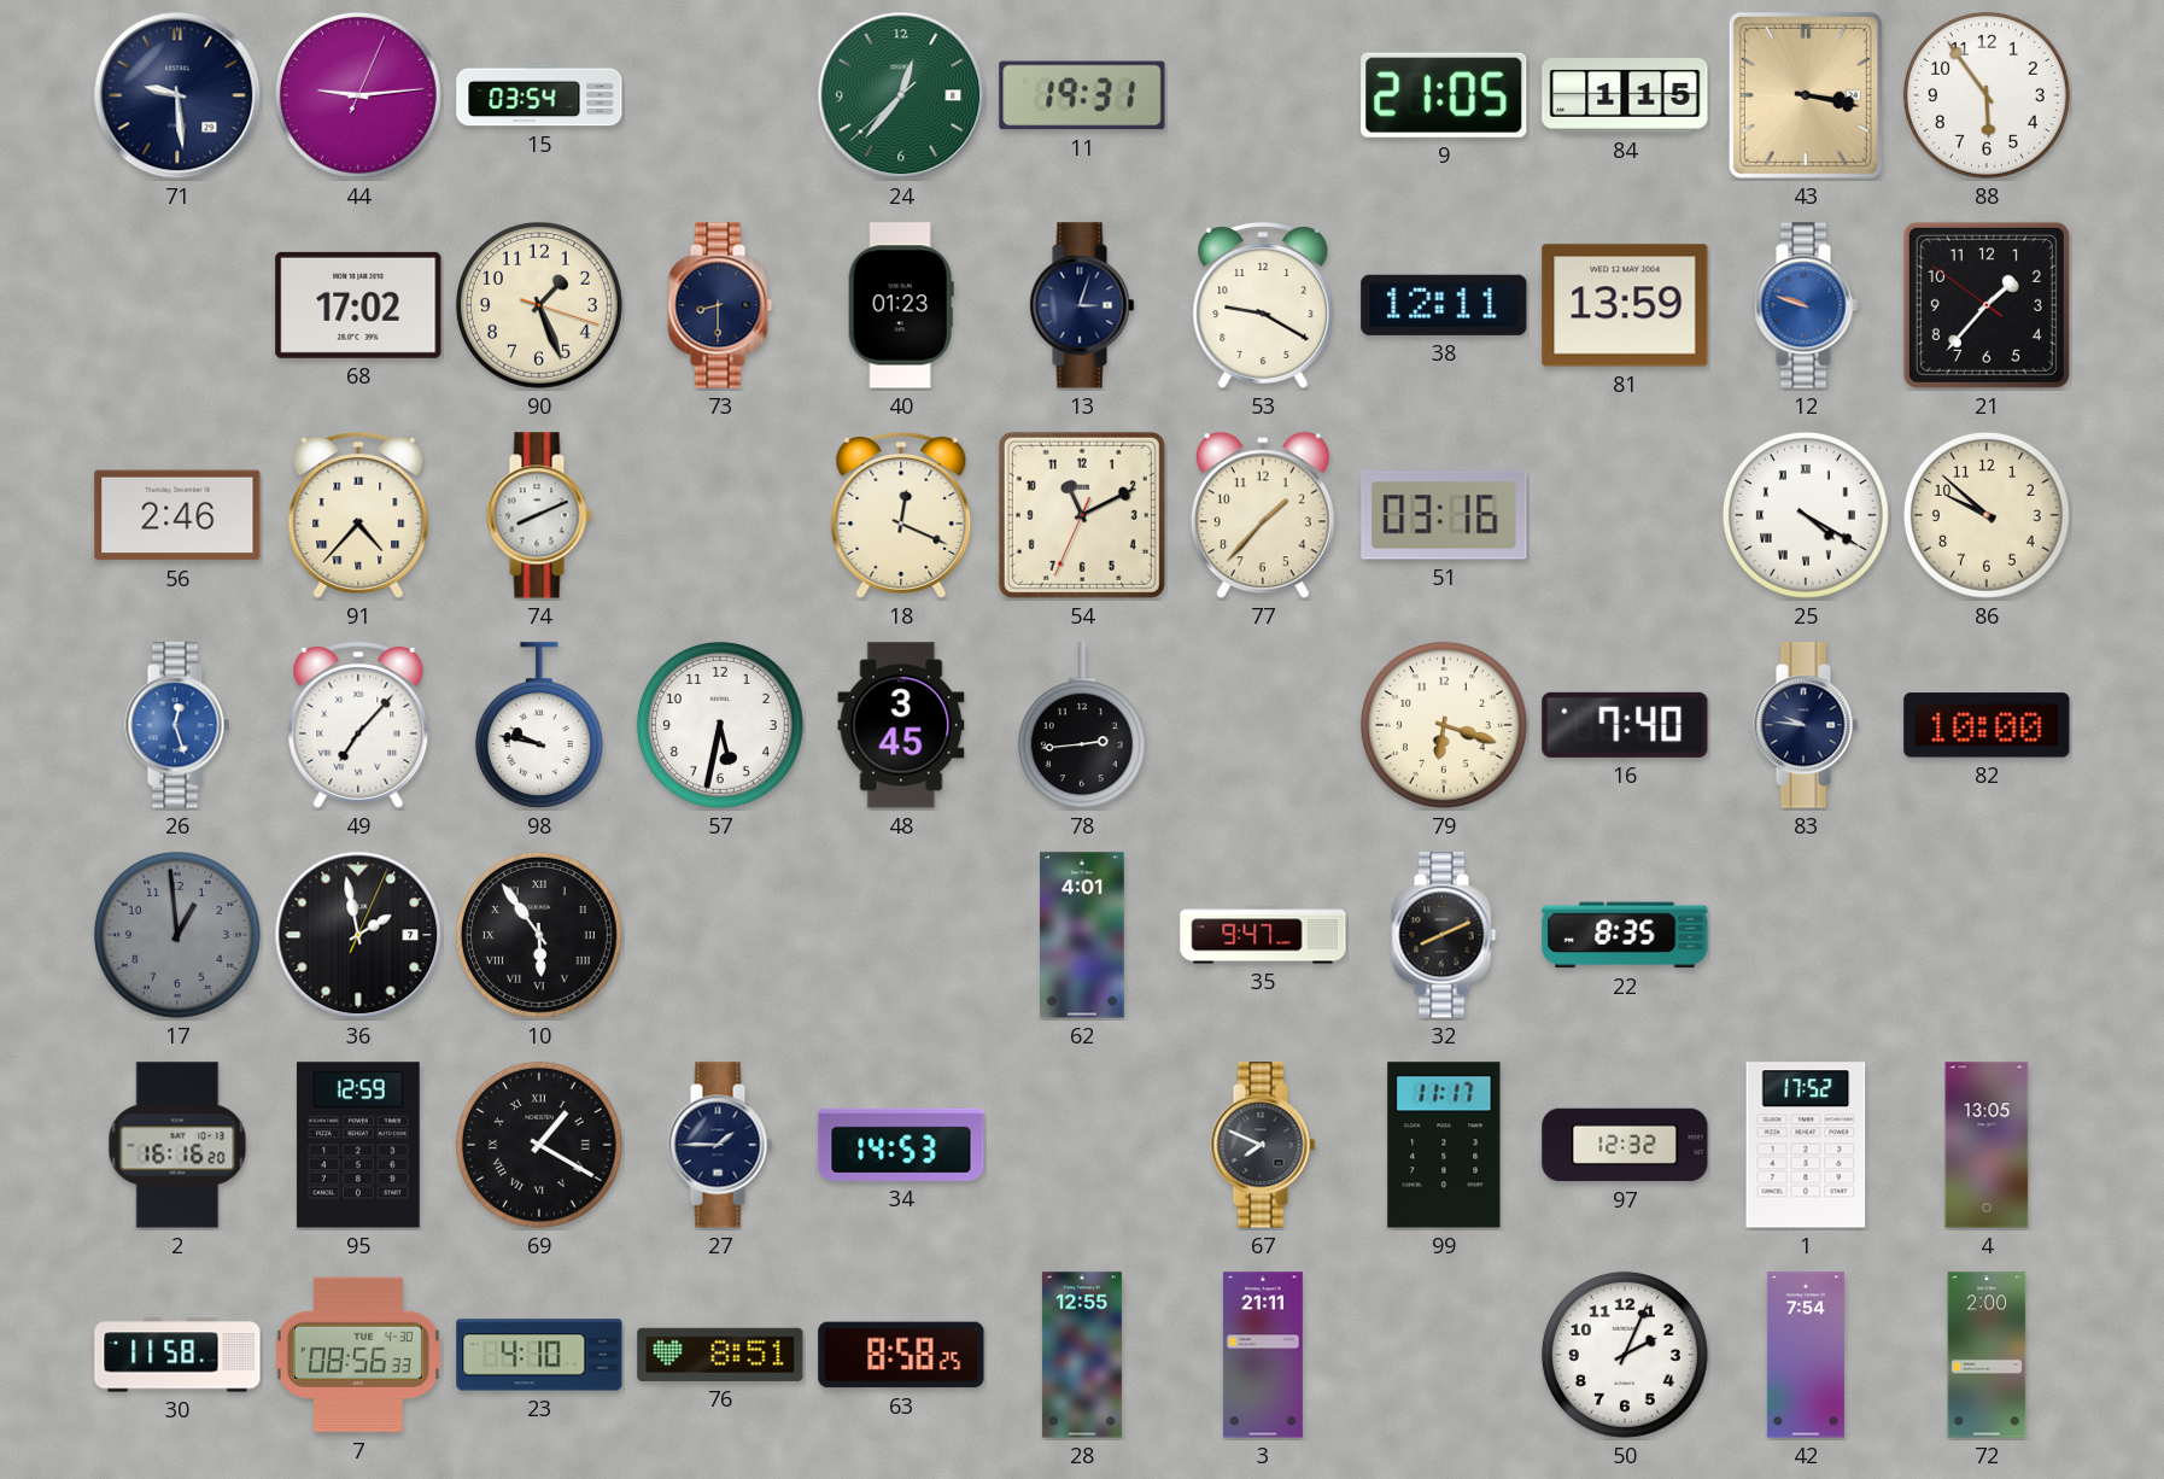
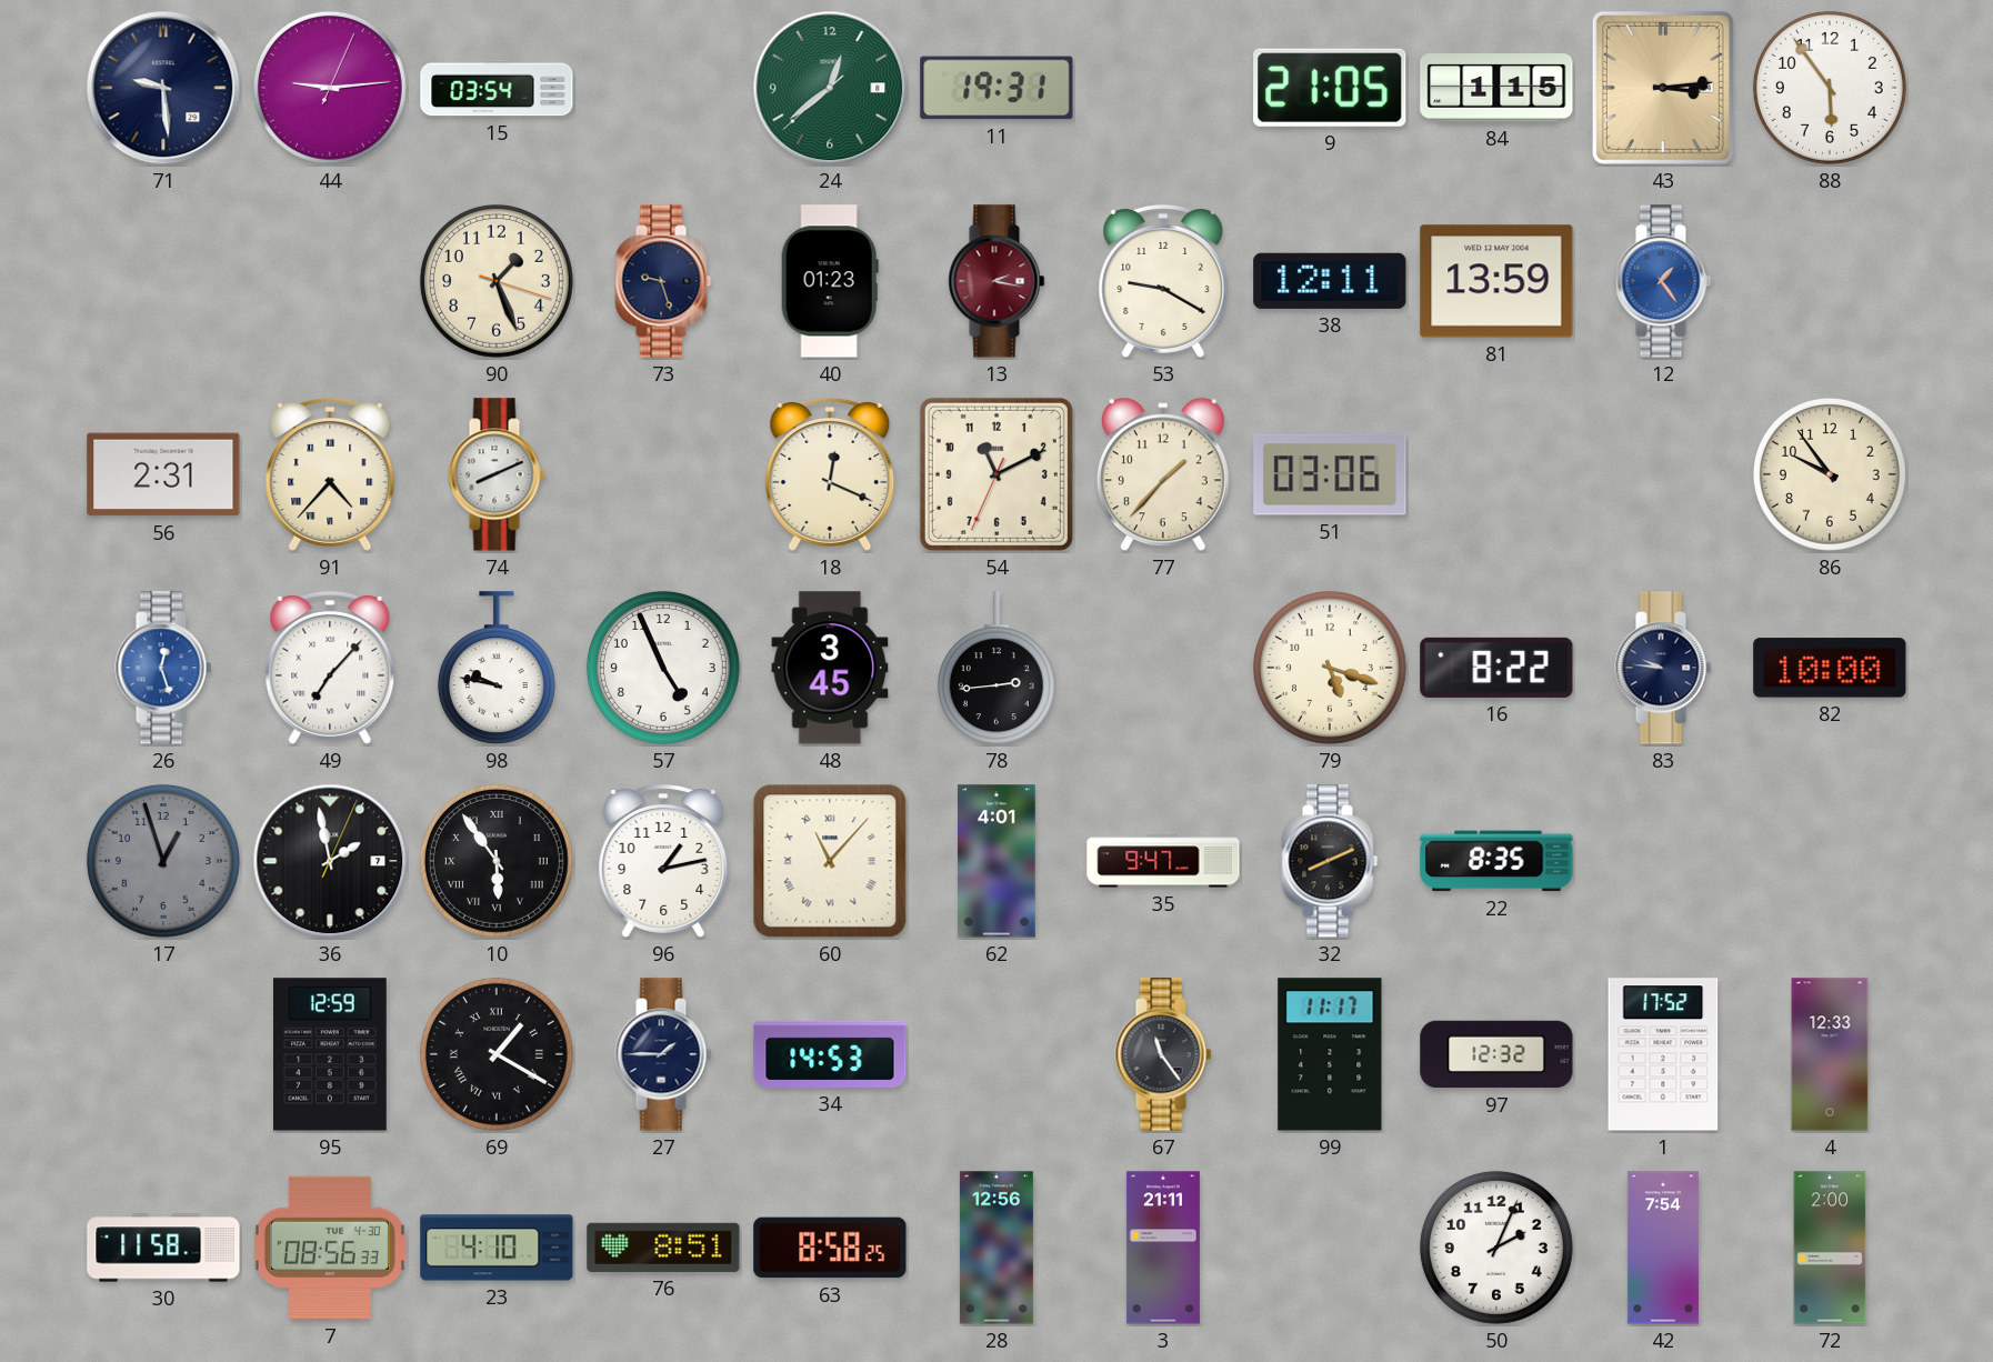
24: 12:36 -> 12:38
43: 3:17 -> 3:14
68: 17:02 -> none
73: 8:30 -> 9:27
13: 3:03 -> 2:17
13 dial: navy -> burgundy
12: 9:48 -> 1:24
21: 1:36 -> none
56: 2:46 -> 2:31
51: 03:16 -> 03:06
25: 4:20 -> none
86: 9:52 -> 9:54
57: 5:32 -> 4:56
79: 6:18 -> 5:18
16: 7:40 -> 8:22
17: 12:59 -> 12:57
96: none -> 1:13
60: none -> 11:07
2: 16:16 -> none
67: 7:49 -> 11:24
4: 13:05 -> 12:33
28: 12:55 -> 12:56
